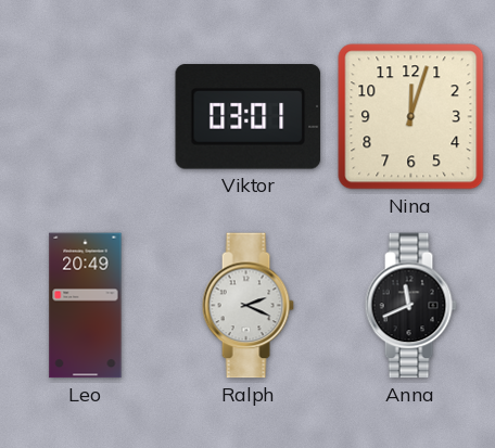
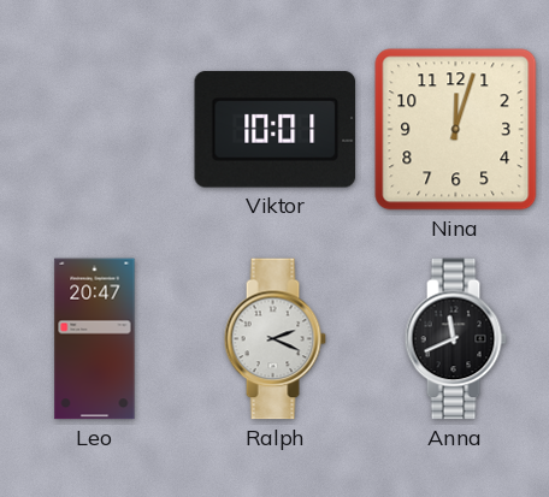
Viktor: 03:01 -> 10:01
Leo: 20:49 -> 20:47
